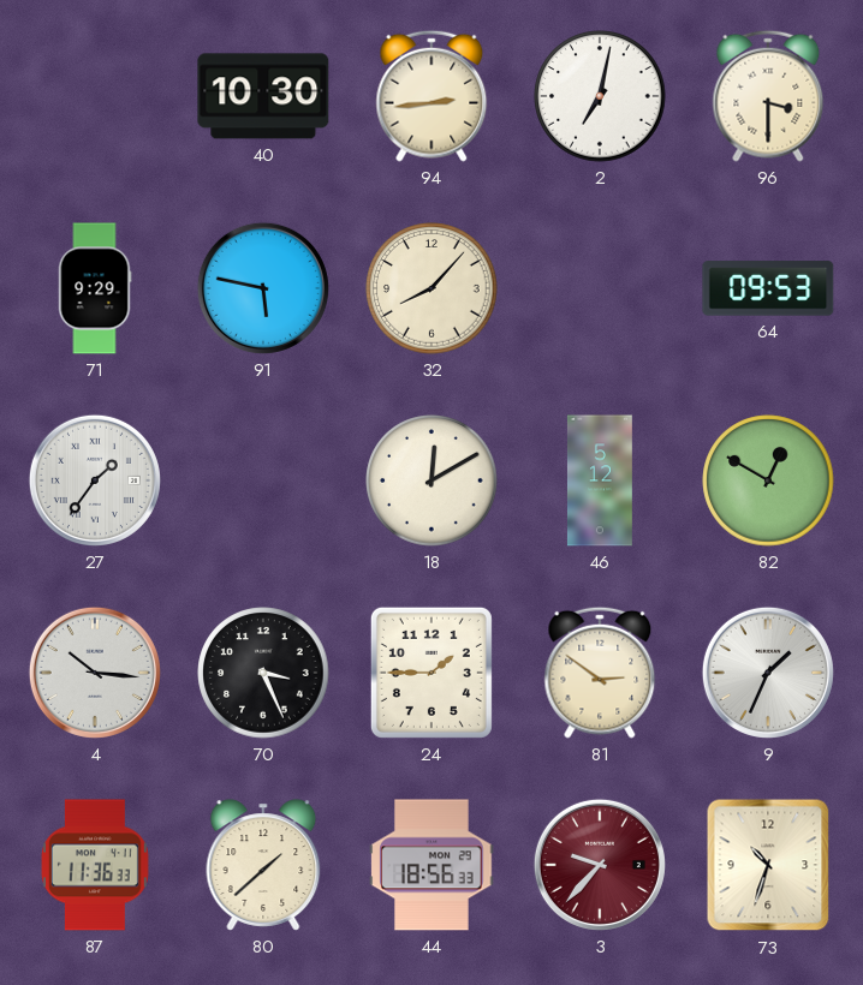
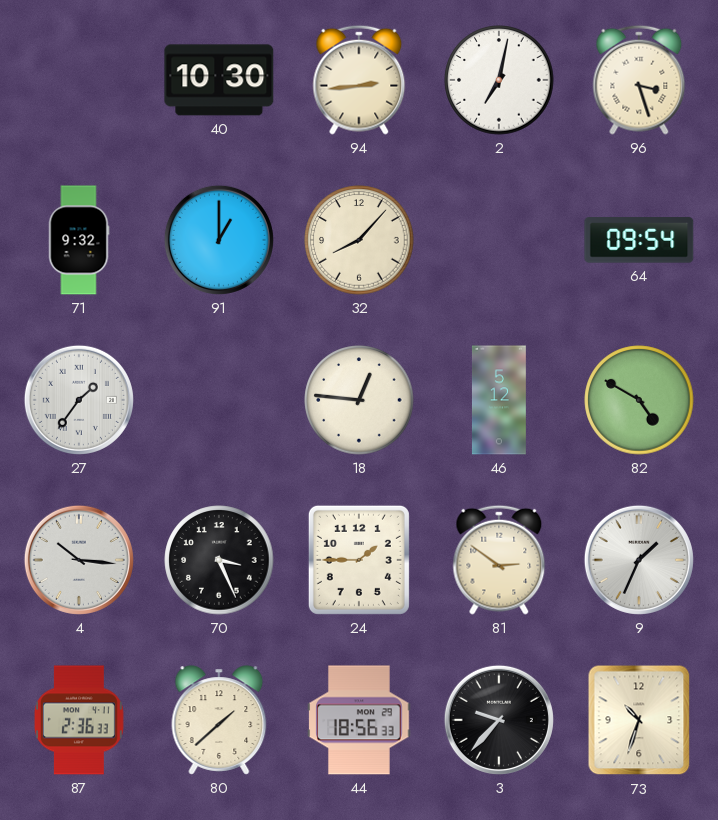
96: 3:30 -> 3:27
71: 9:29 -> 9:32
91: 5:47 -> 1:00
64: 09:53 -> 09:54
18: 12:10 -> 12:46
82: 12:50 -> 4:50
87: 11:36 -> 2:36
3 dial: burgundy -> black
